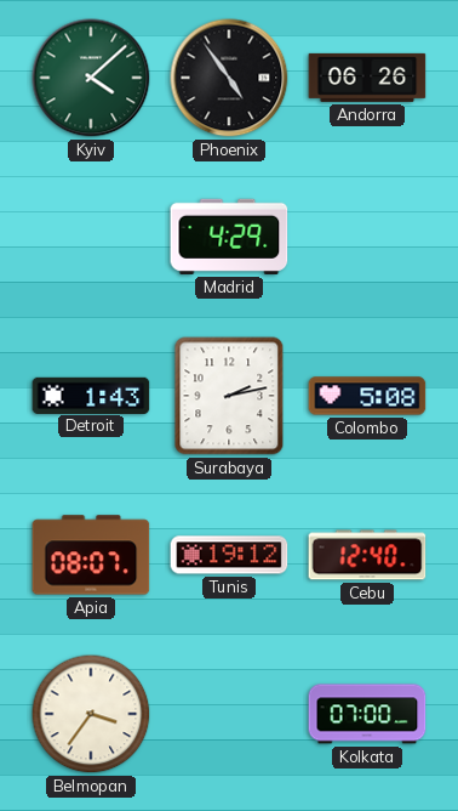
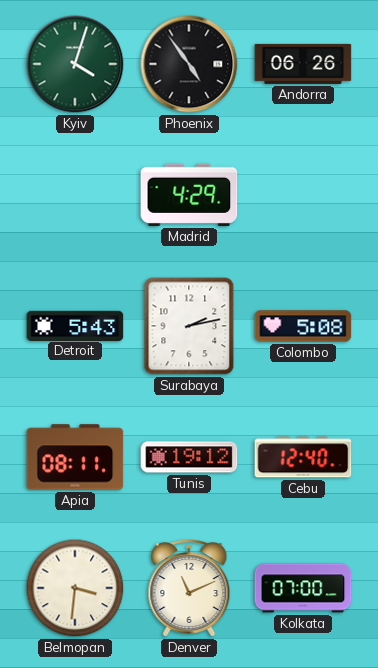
Kyiv: 4:08 -> 4:03
Detroit: 1:43 -> 5:43
Apia: 08:07 -> 08:11
Belmopan: 3:36 -> 3:31
Denver: none -> 11:11
